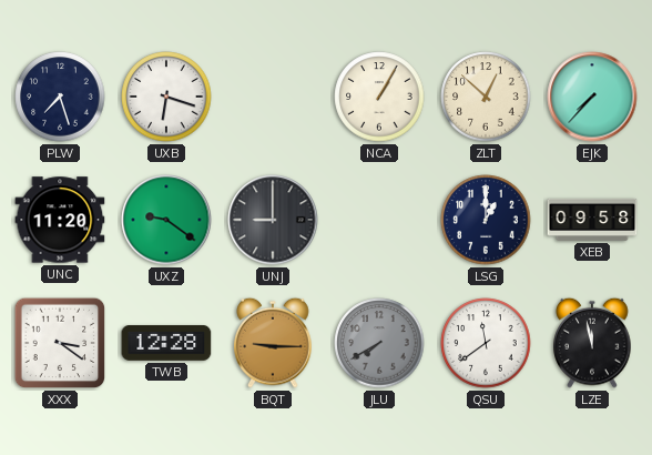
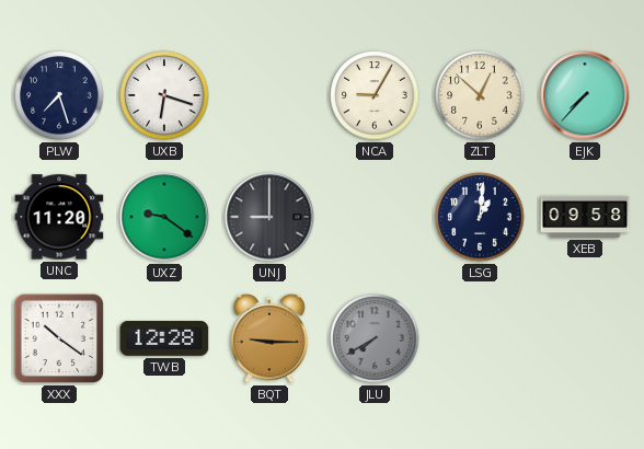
NCA: 1:05 -> 9:05
LSG: 1:00 -> 1:01
XXX: 3:21 -> 10:21
QSU: 11:39 -> none
LZE: 11:58 -> none
